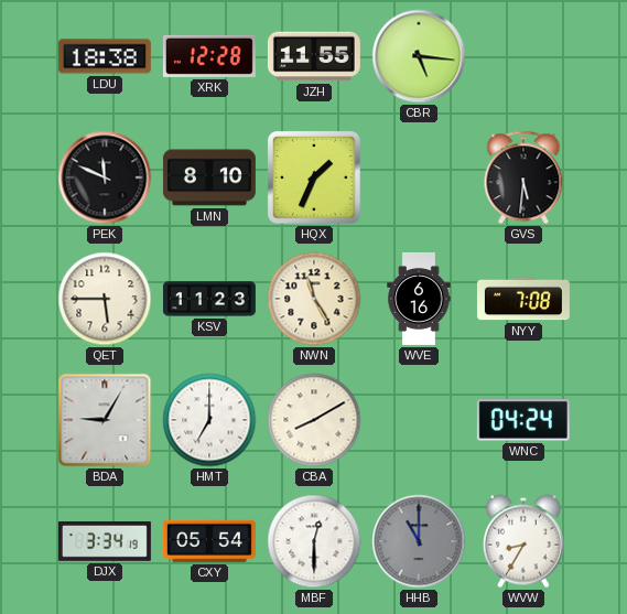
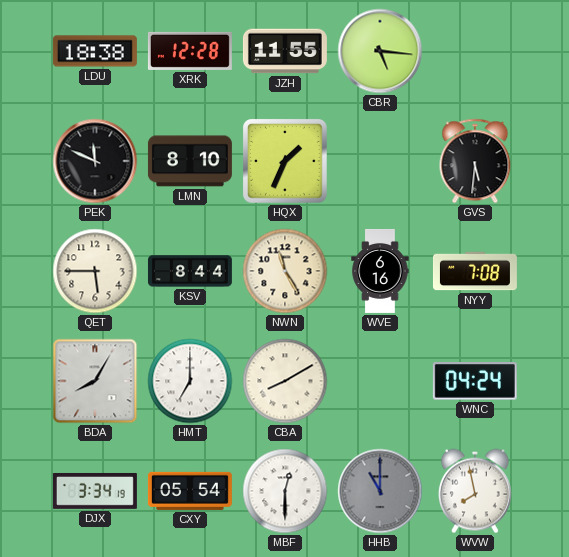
KSV: 11:23 -> 8:44
BDA: 9:05 -> 8:05
WVW: 8:35 -> 7:58
